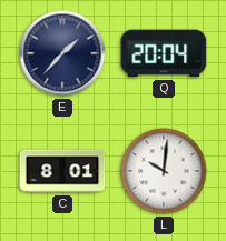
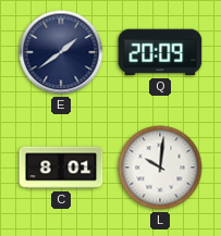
E: 1:37 -> 1:39
Q: 20:04 -> 20:09
